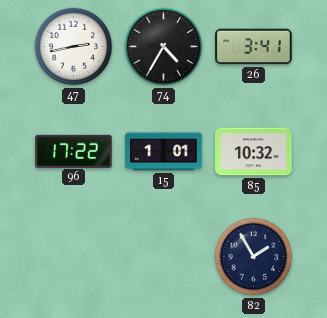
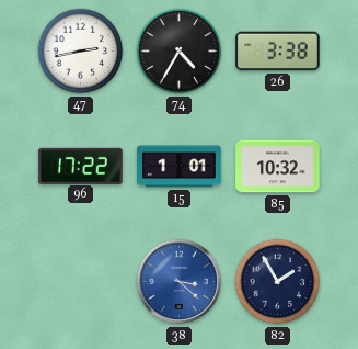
26: 3:41 -> 3:38
38: none -> 3:22
